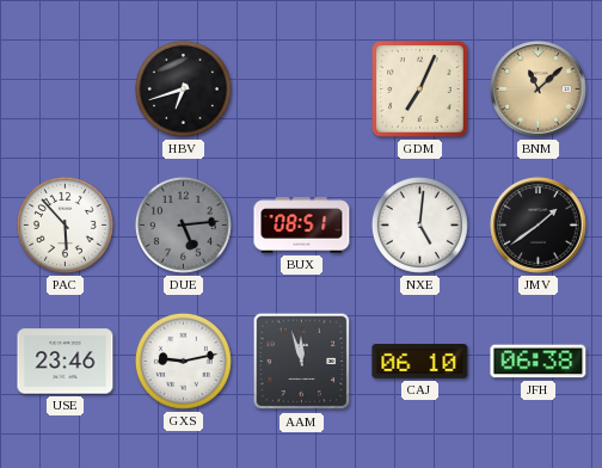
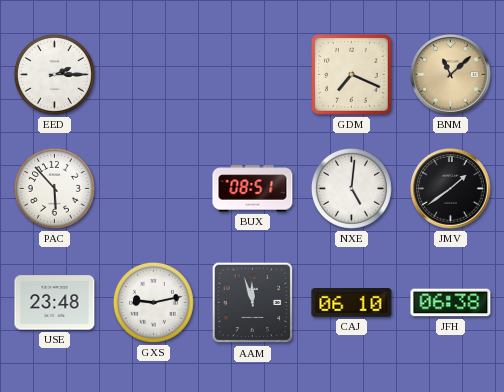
EED: none -> 2:15
HBV: 6:42 -> none
GDM: 7:04 -> 7:19
DUE: 5:14 -> none
USE: 23:46 -> 23:48
